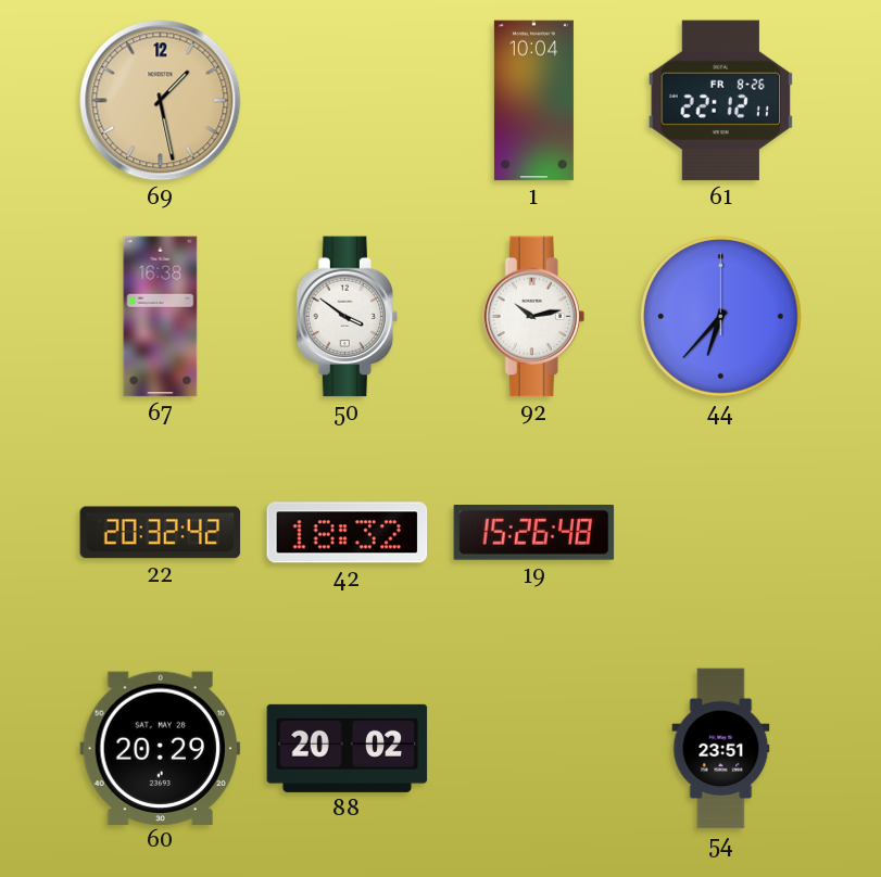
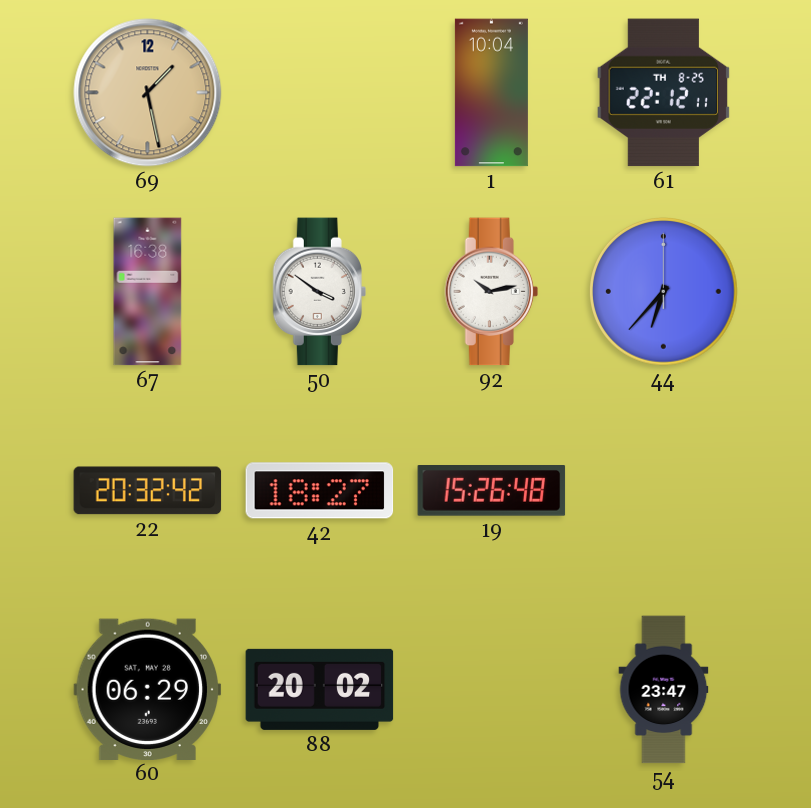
61 date: FR 8-26 -> TH 8-25
42: 18:32 -> 18:27
60: 20:29 -> 06:29
54: 23:51 -> 23:47
